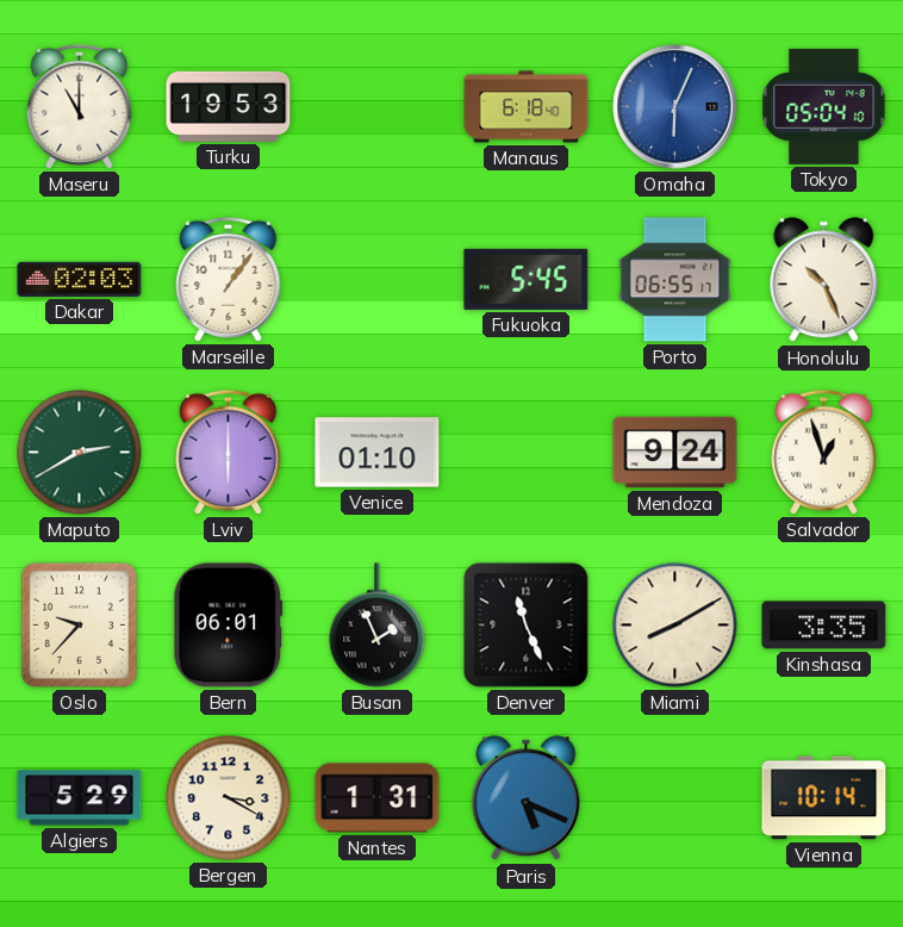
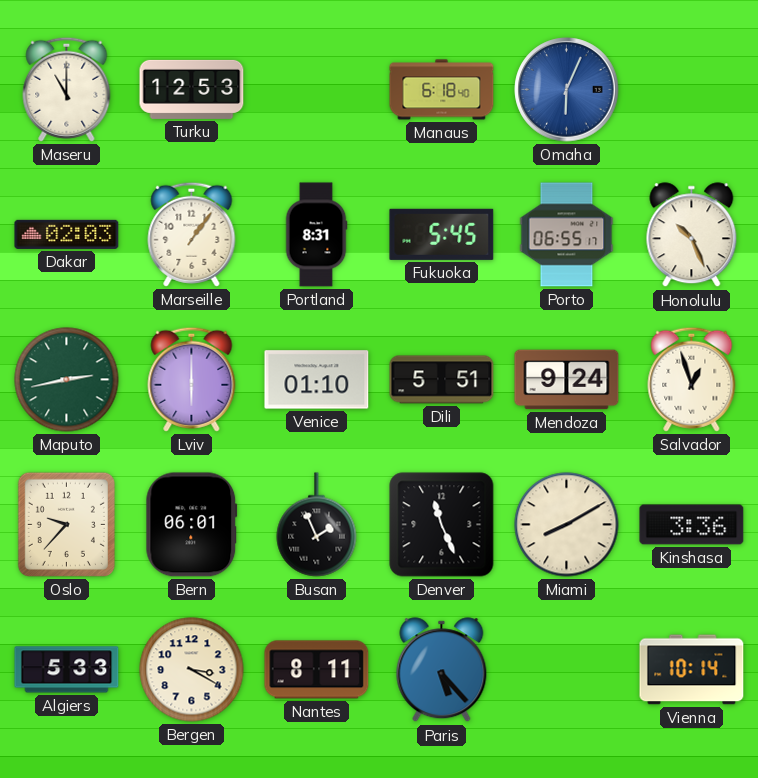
Turku: 19:53 -> 12:53
Tokyo: 05:04 -> none
Portland: none -> 8:31
Maputo: 2:40 -> 2:43
Dili: none -> 5:51
Kinshasa: 3:35 -> 3:36
Algiers: 5:29 -> 5:33
Nantes: 1:31 -> 8:11
Paris: 5:19 -> 5:23
